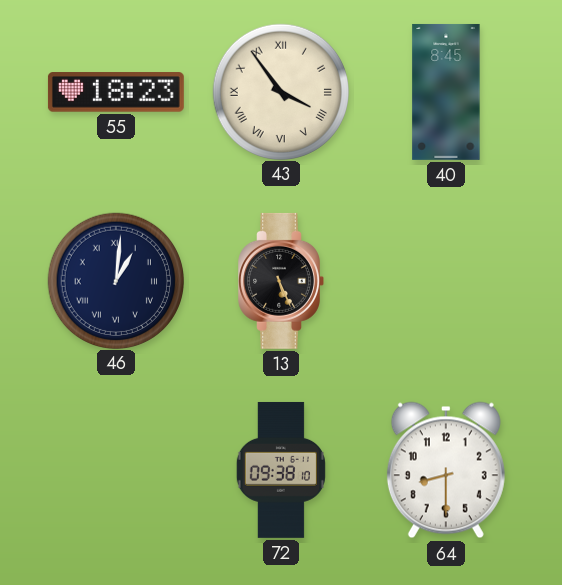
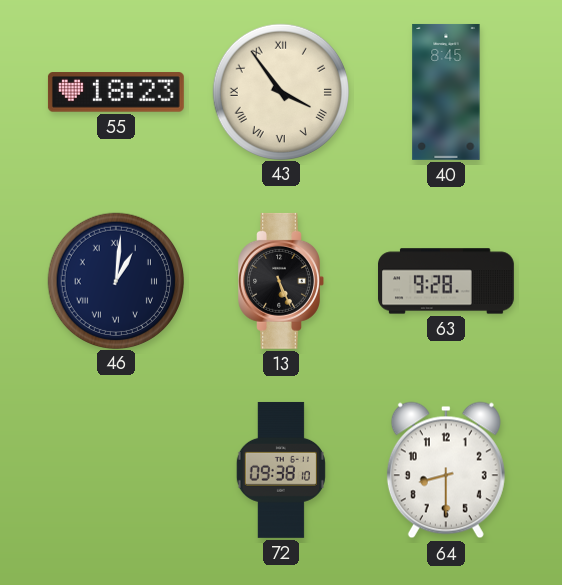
63: none -> 9:28
